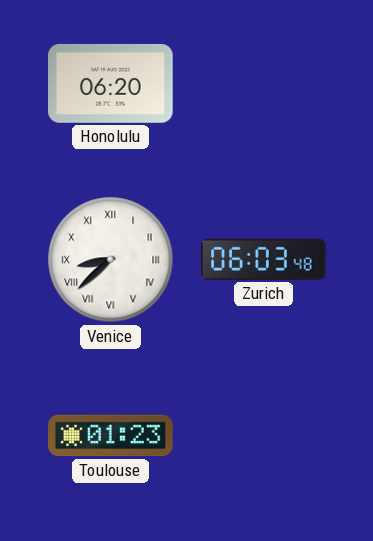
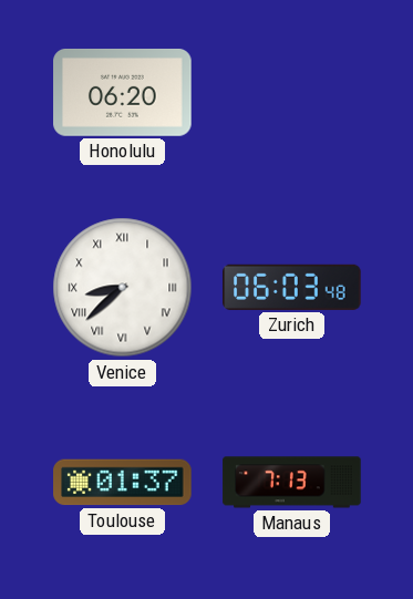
Toulouse: 01:23 -> 01:37
Manaus: none -> 7:13
